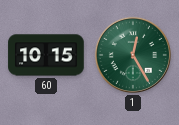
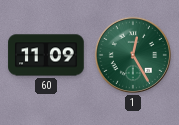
60: 10:15 -> 11:09
